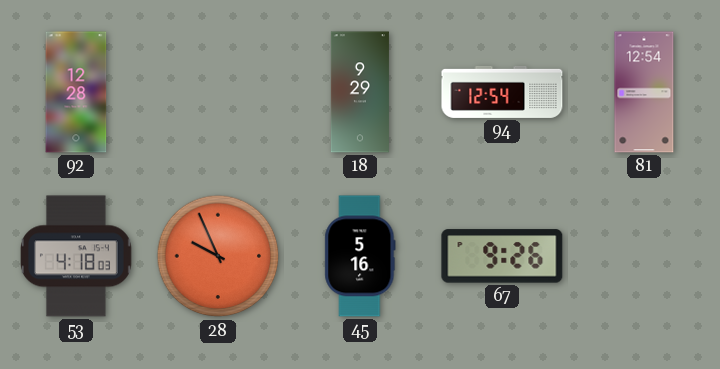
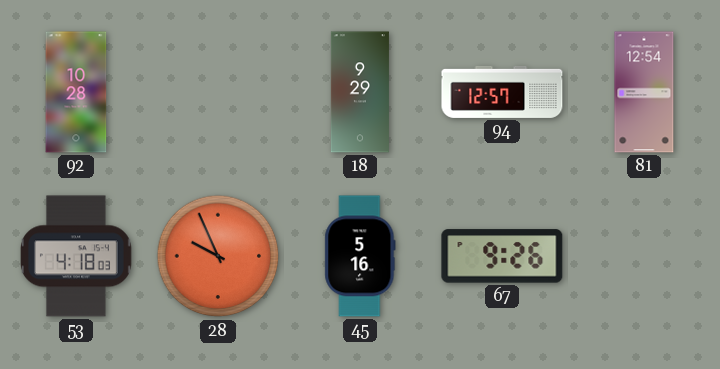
92: 12:28 -> 10:28
94: 12:54 -> 12:57
